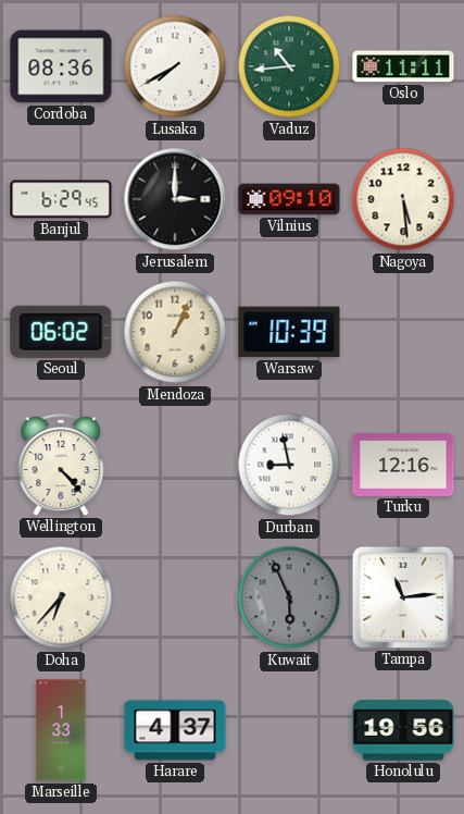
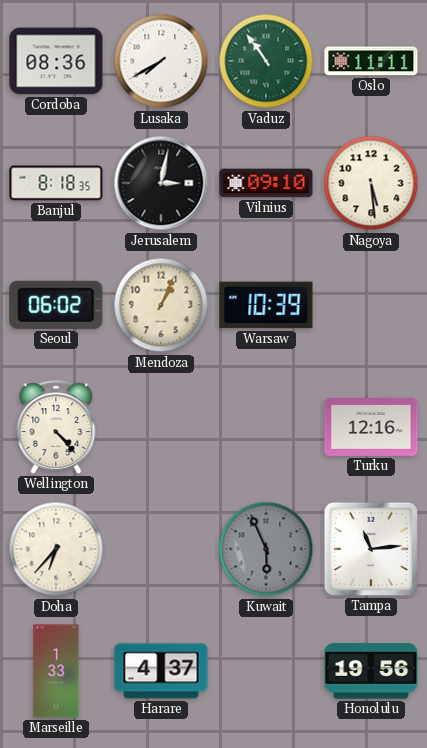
Vaduz: 10:44 -> 10:54
Banjul: 6:29 -> 8:18
Jerusalem: 3:00 -> 3:02
Durban: 8:58 -> none
